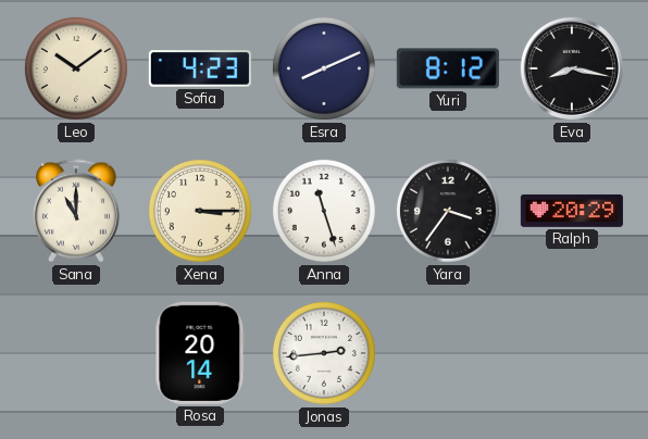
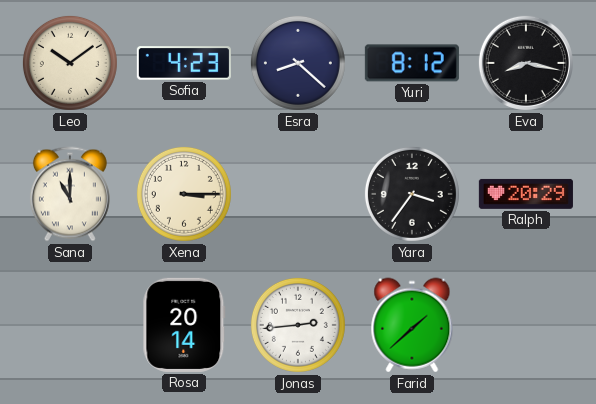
Esra: 8:11 -> 8:22
Anna: 11:27 -> none
Farid: none -> 1:38
